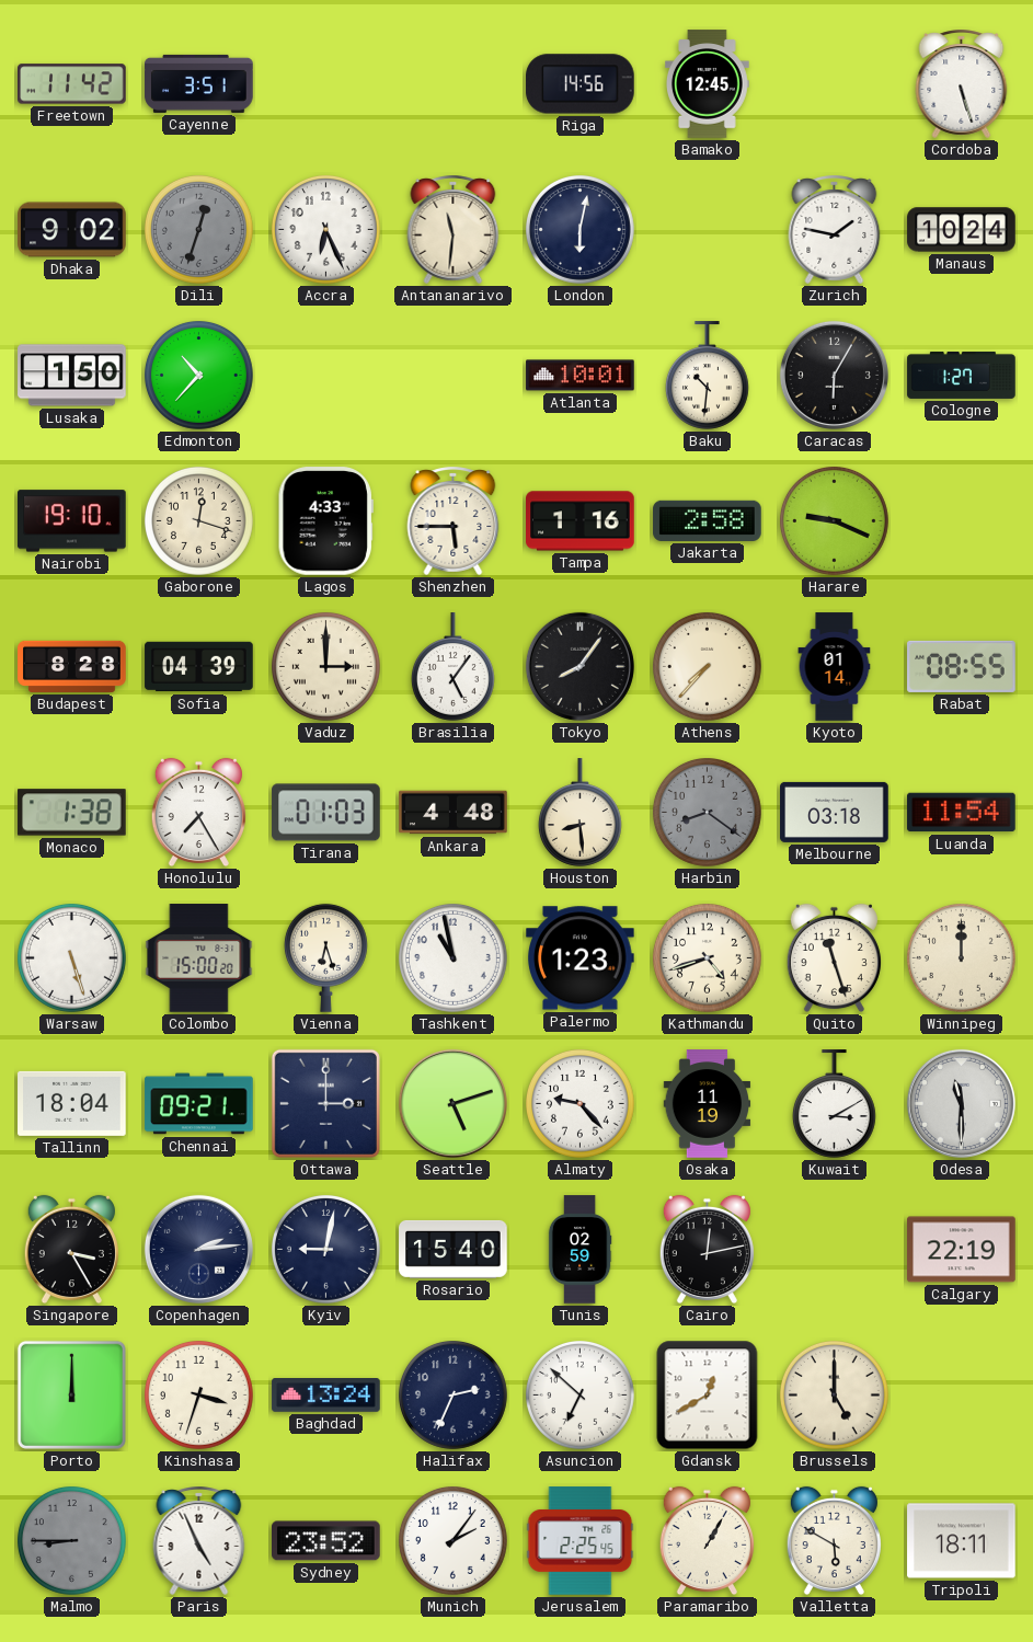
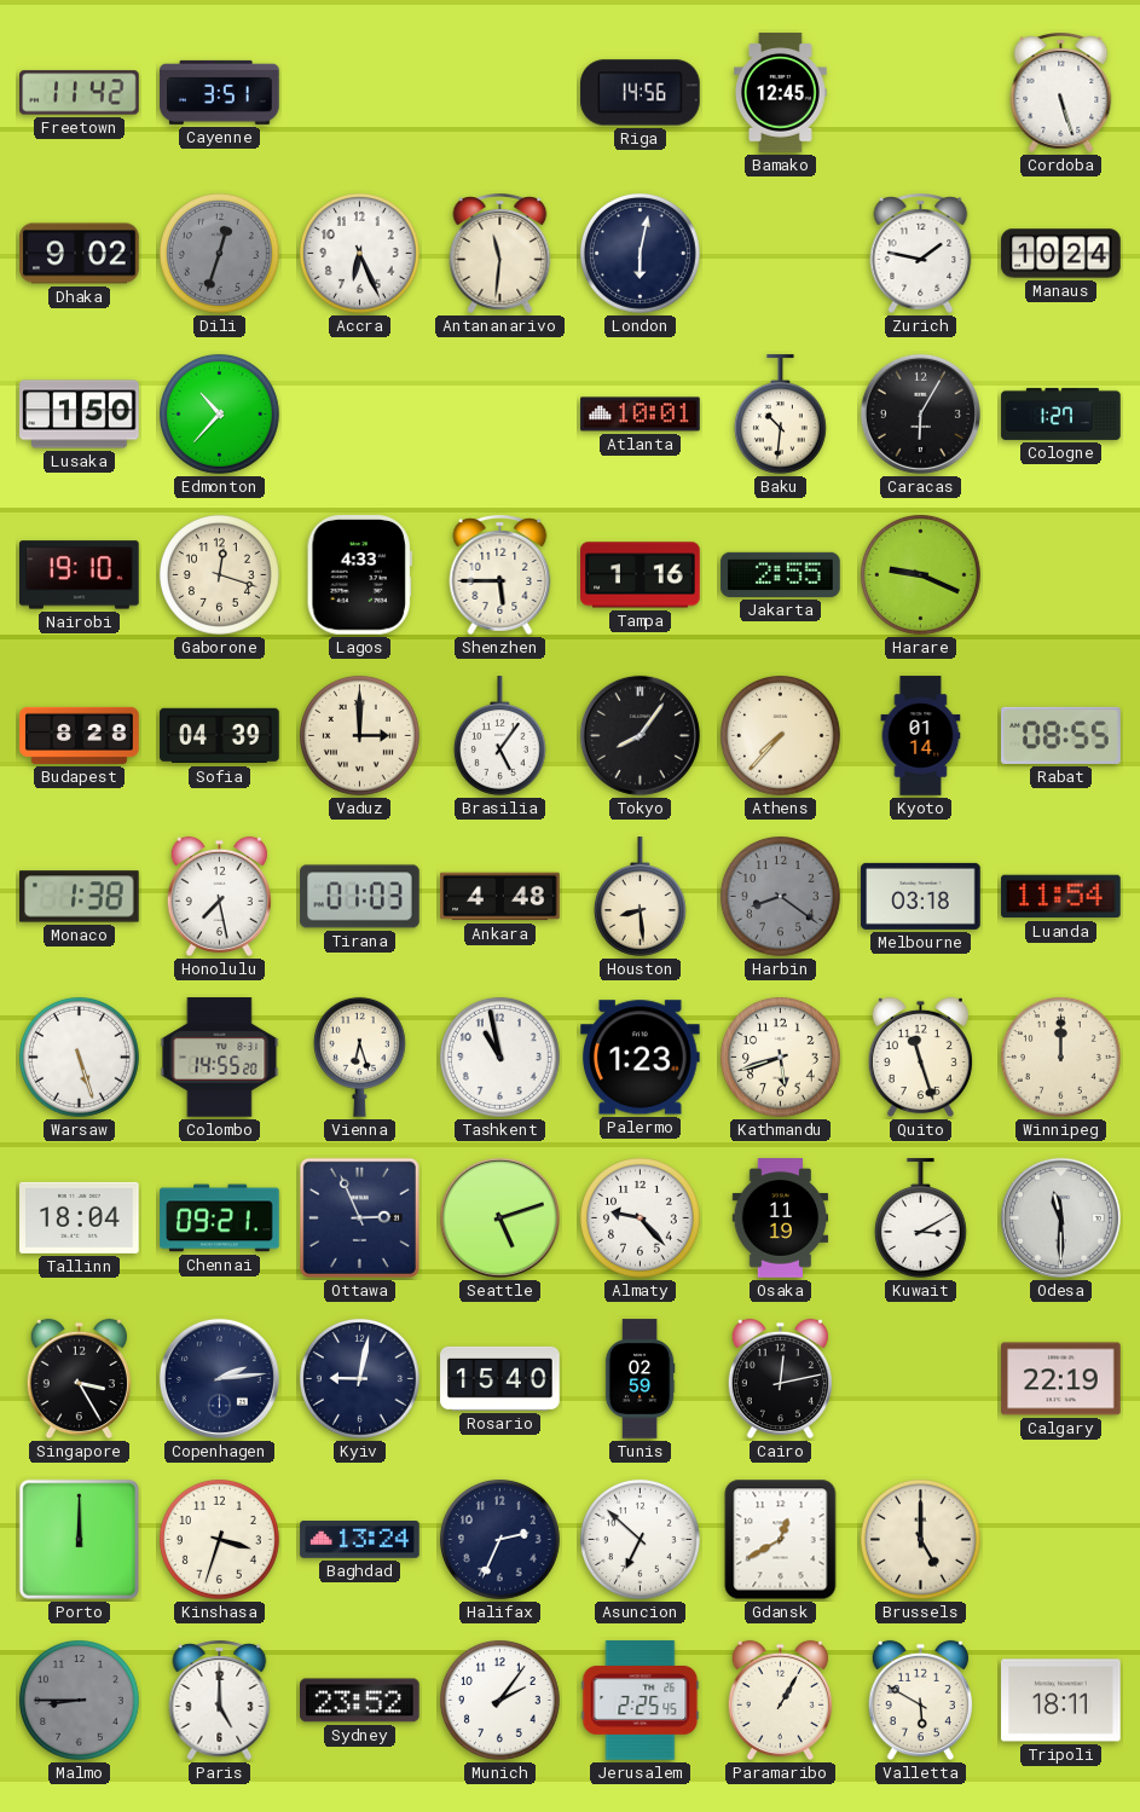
Jakarta: 2:58 -> 2:55
Honolulu: 7:25 -> 7:28
Colombo: 15:00 -> 14:55
Kathmandu: 4:42 -> 5:42
Ottawa: 3:00 -> 2:56
Paris: 4:56 -> 5:00
